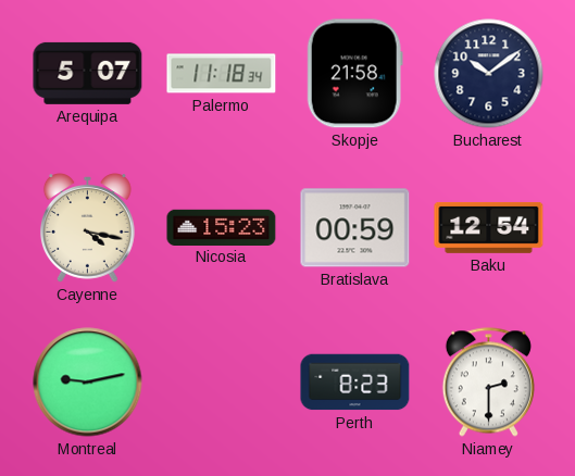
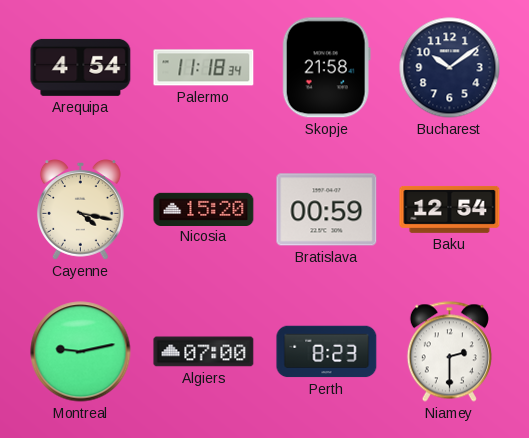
Arequipa: 5:07 -> 4:54
Nicosia: 15:23 -> 15:20
Algiers: none -> 07:00
